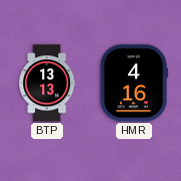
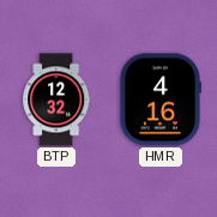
BTP: 13:13 -> 12:32
